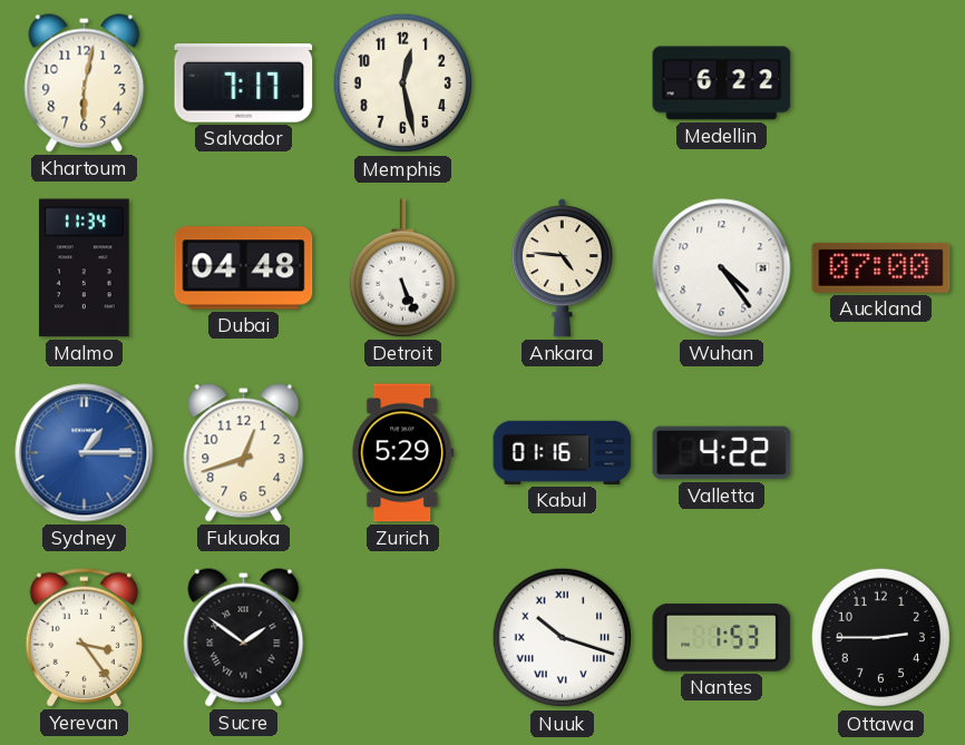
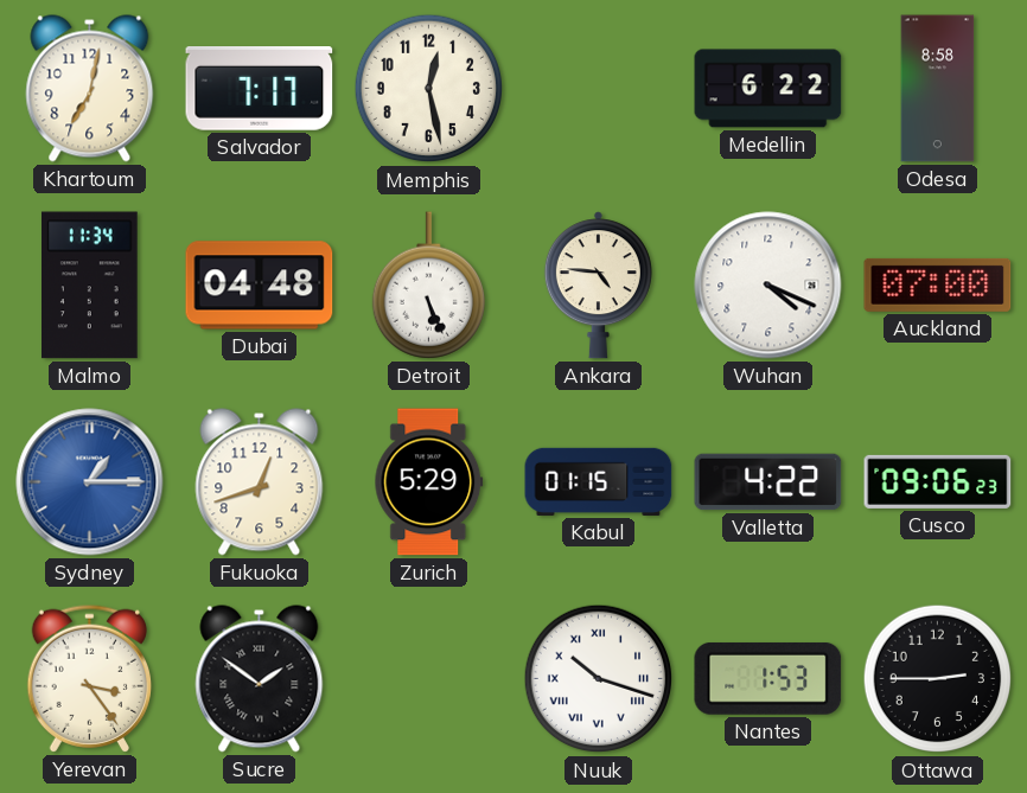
Khartoum: 6:02 -> 7:02
Odesa: none -> 8:58
Wuhan: 4:24 -> 4:19
Kabul: 01:16 -> 01:15
Cusco: none -> 09:06
